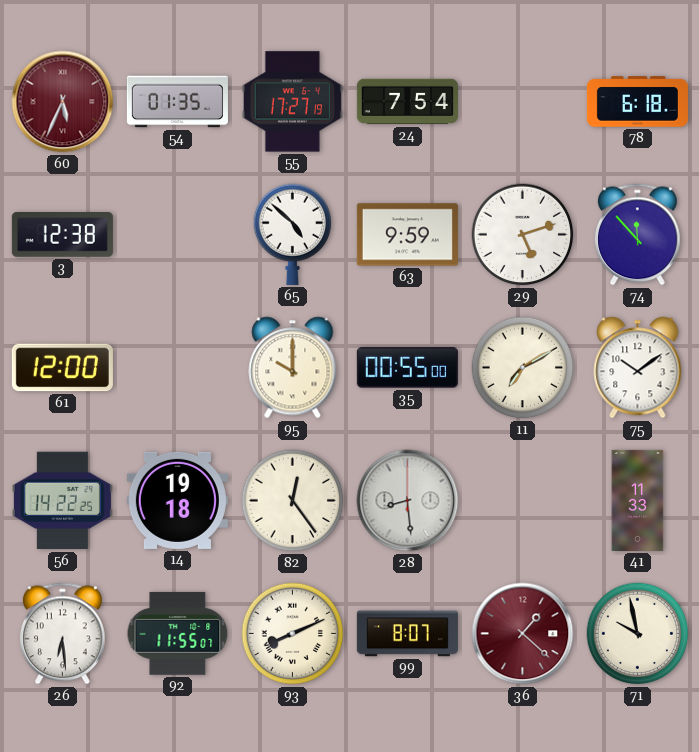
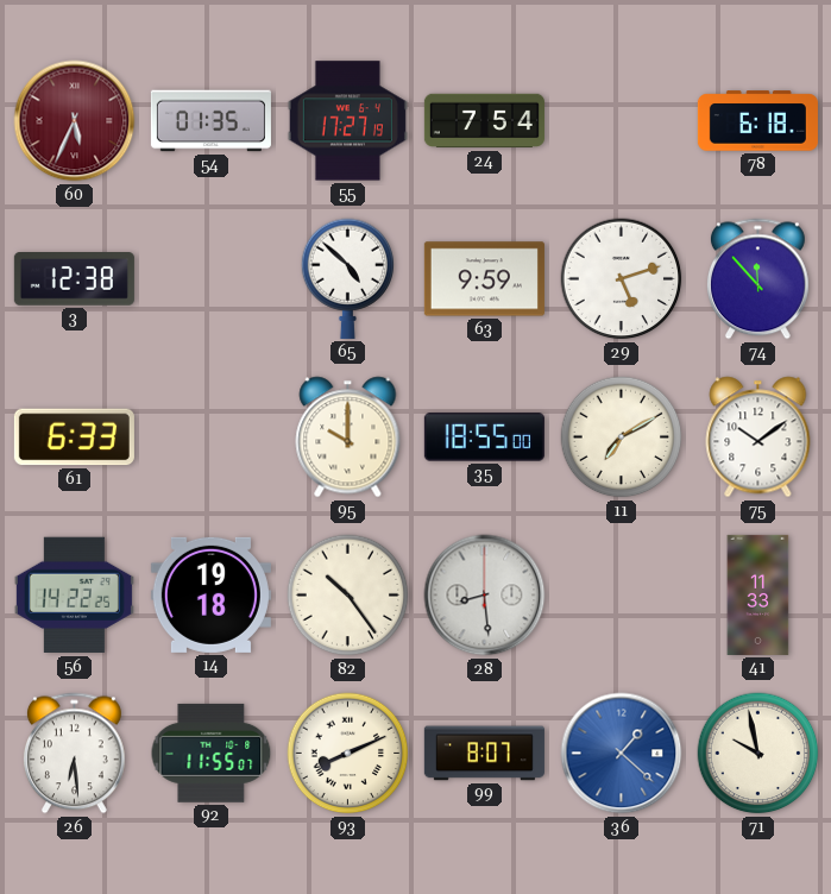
61: 12:00 -> 6:33
35: 00:55 -> 18:55
82: 12:24 -> 10:24
36 dial: burgundy -> blue
